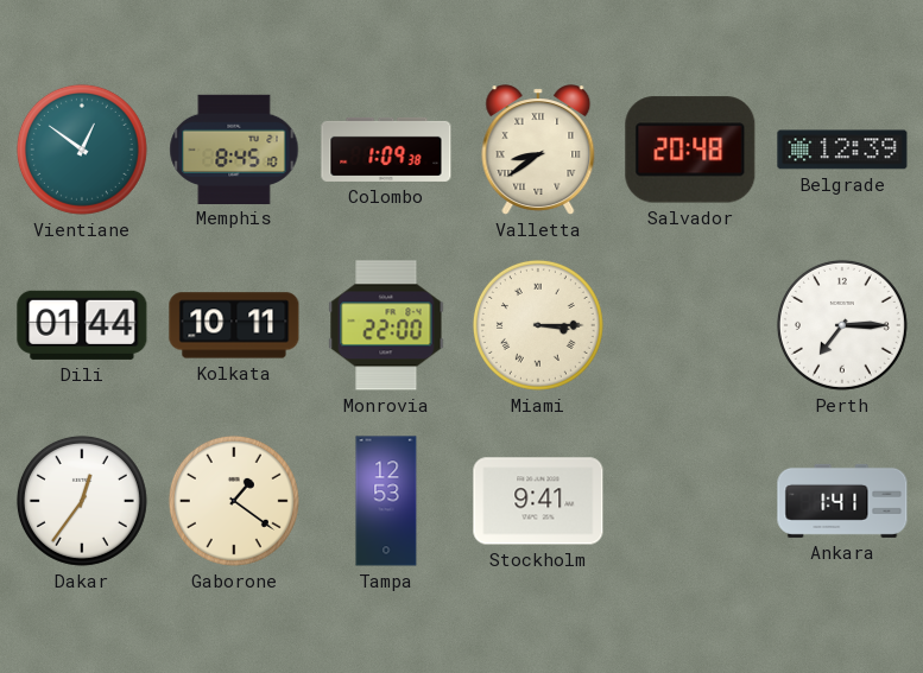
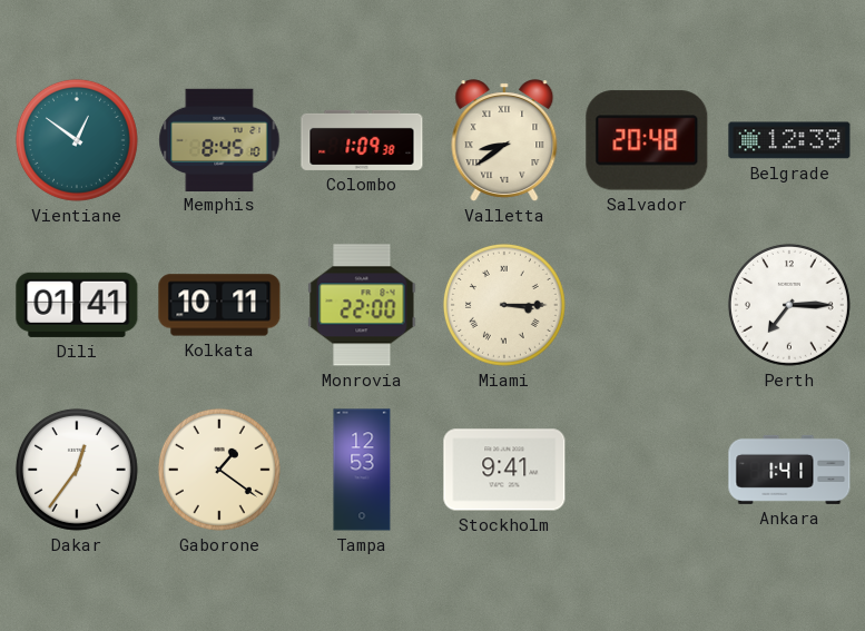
Dili: 01:44 -> 01:41
